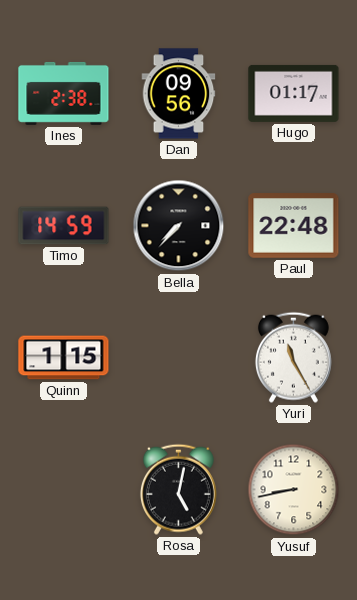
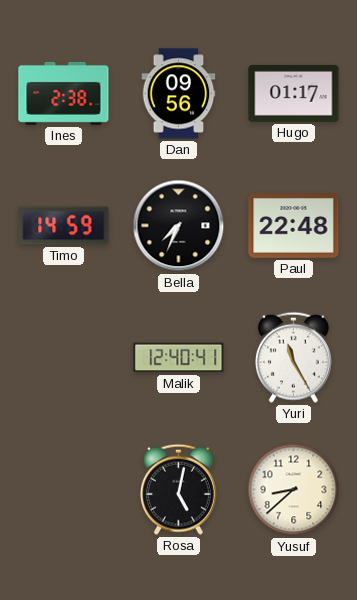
Bella: 7:37 -> 7:34
Quinn: 1:15 -> none
Malik: none -> 12:40
Yusuf: 8:43 -> 8:38
